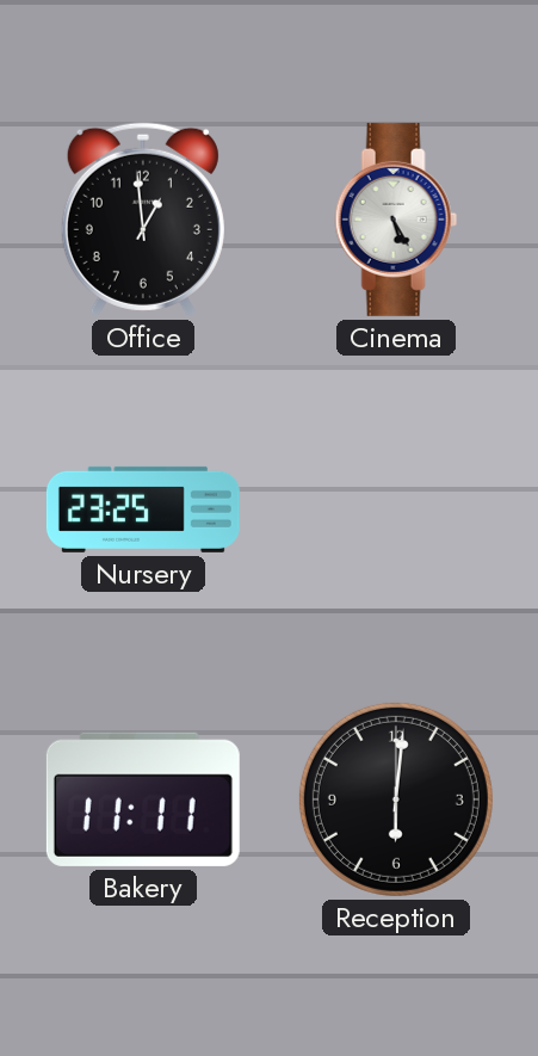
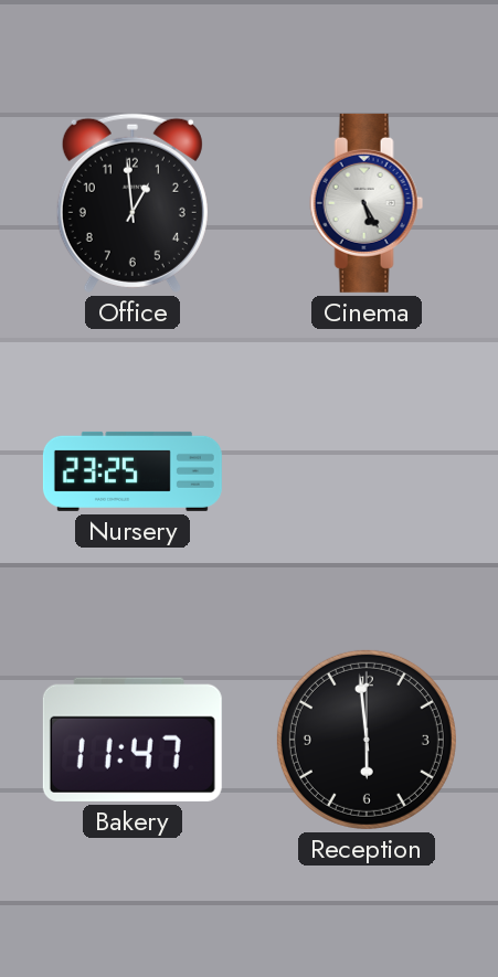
Bakery: 11:11 -> 11:47
Reception: 6:01 -> 5:59
